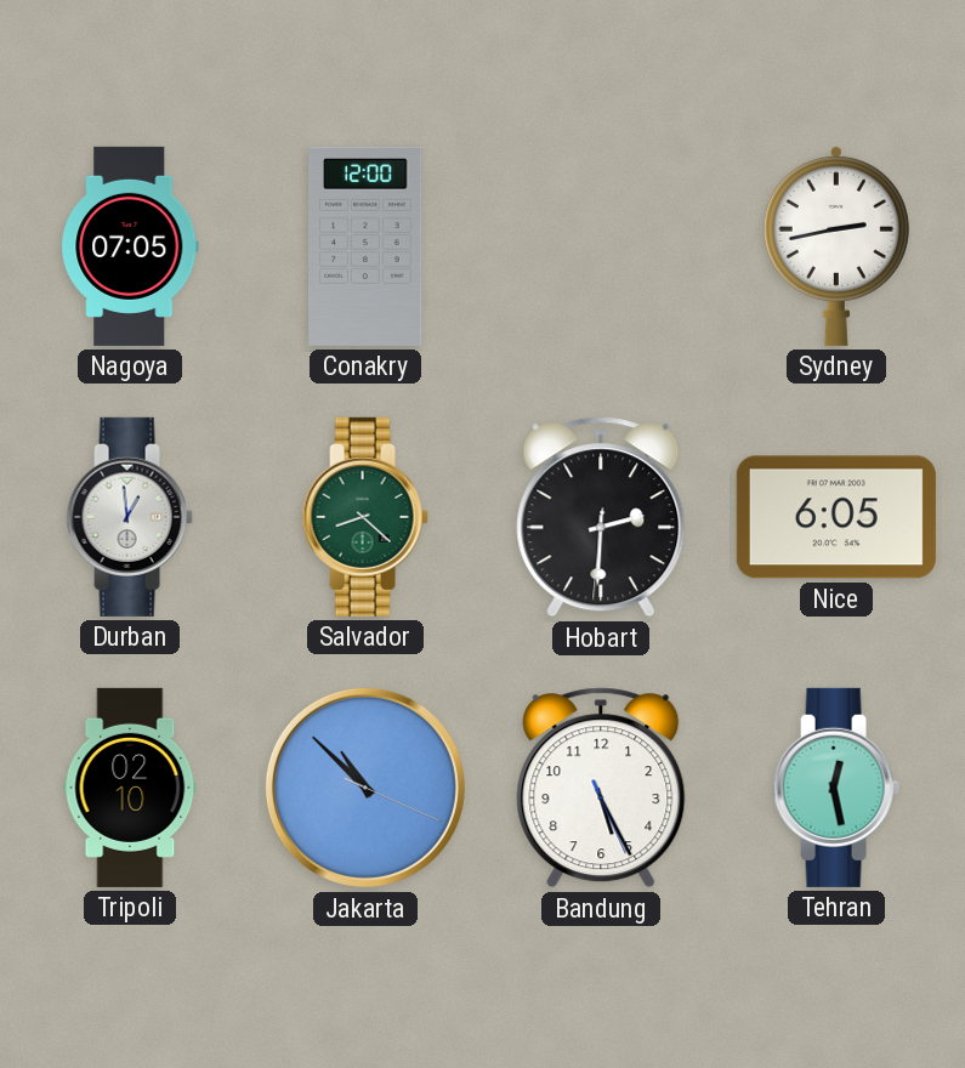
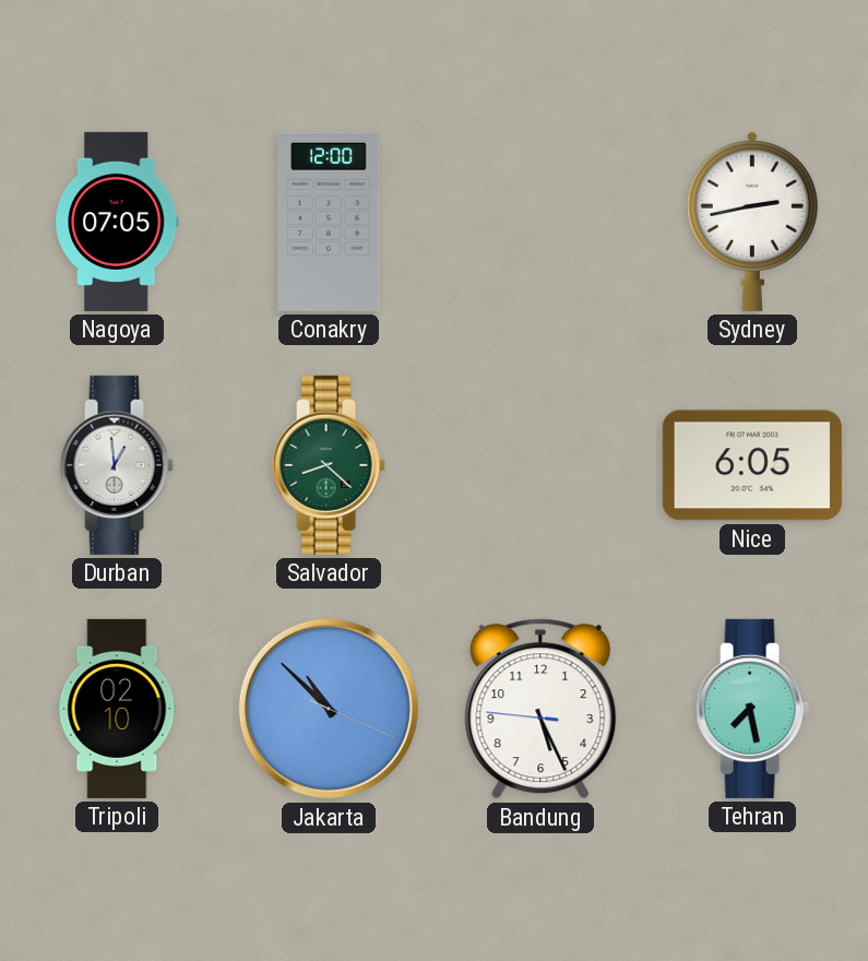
Hobart: 2:30 -> none
Bandung: 5:25:26 -> 5:25:46
Tehran: 12:28 -> 7:28
